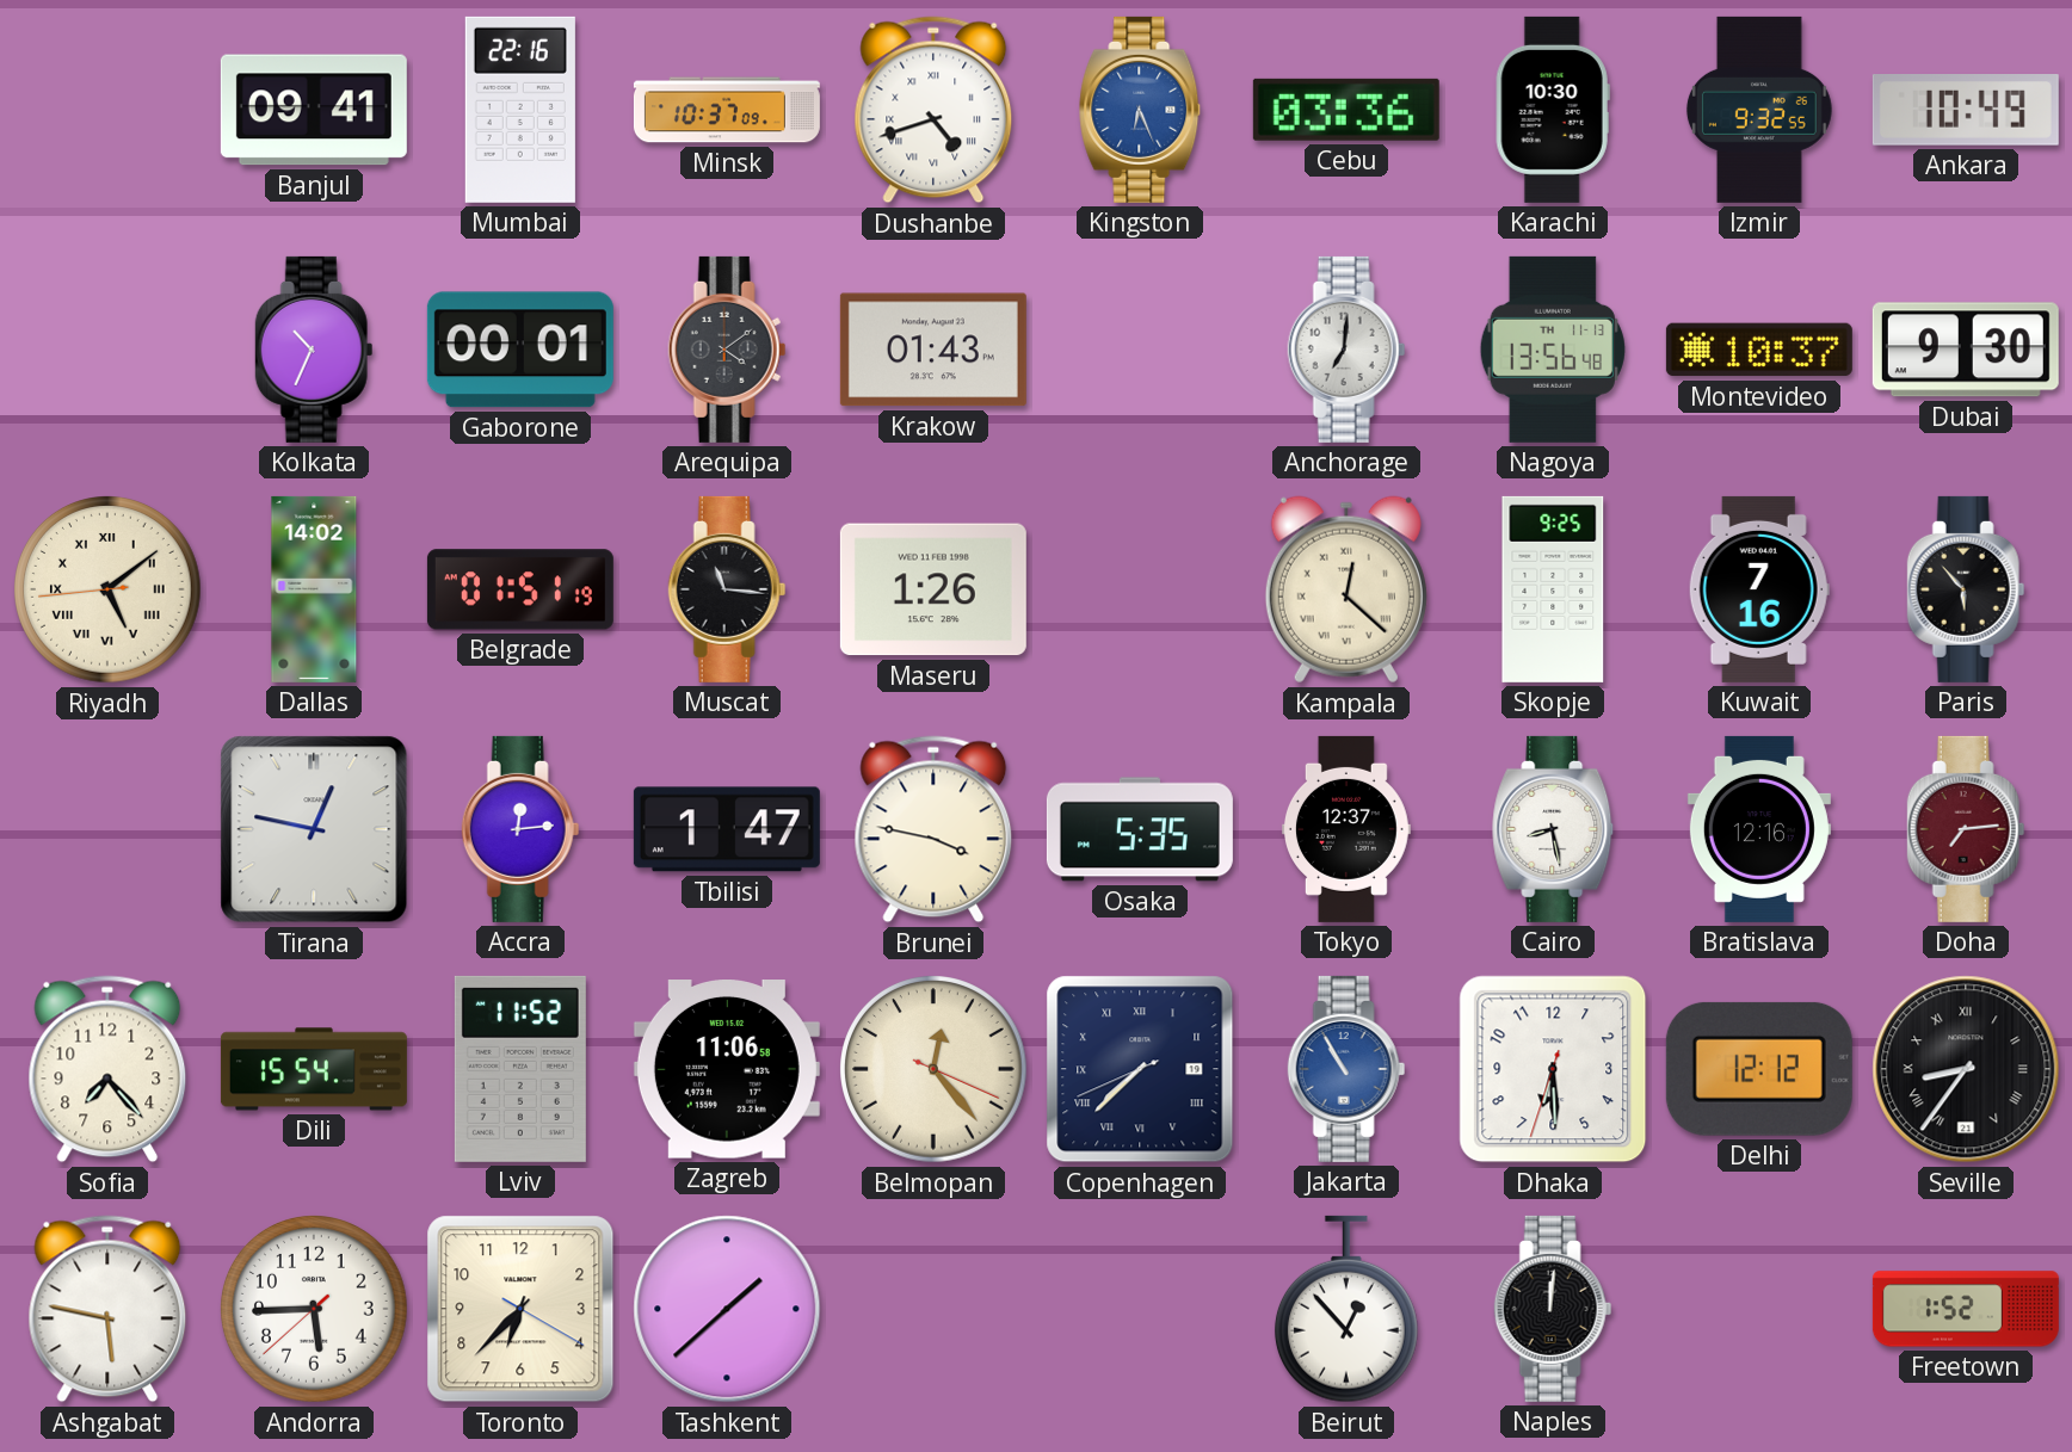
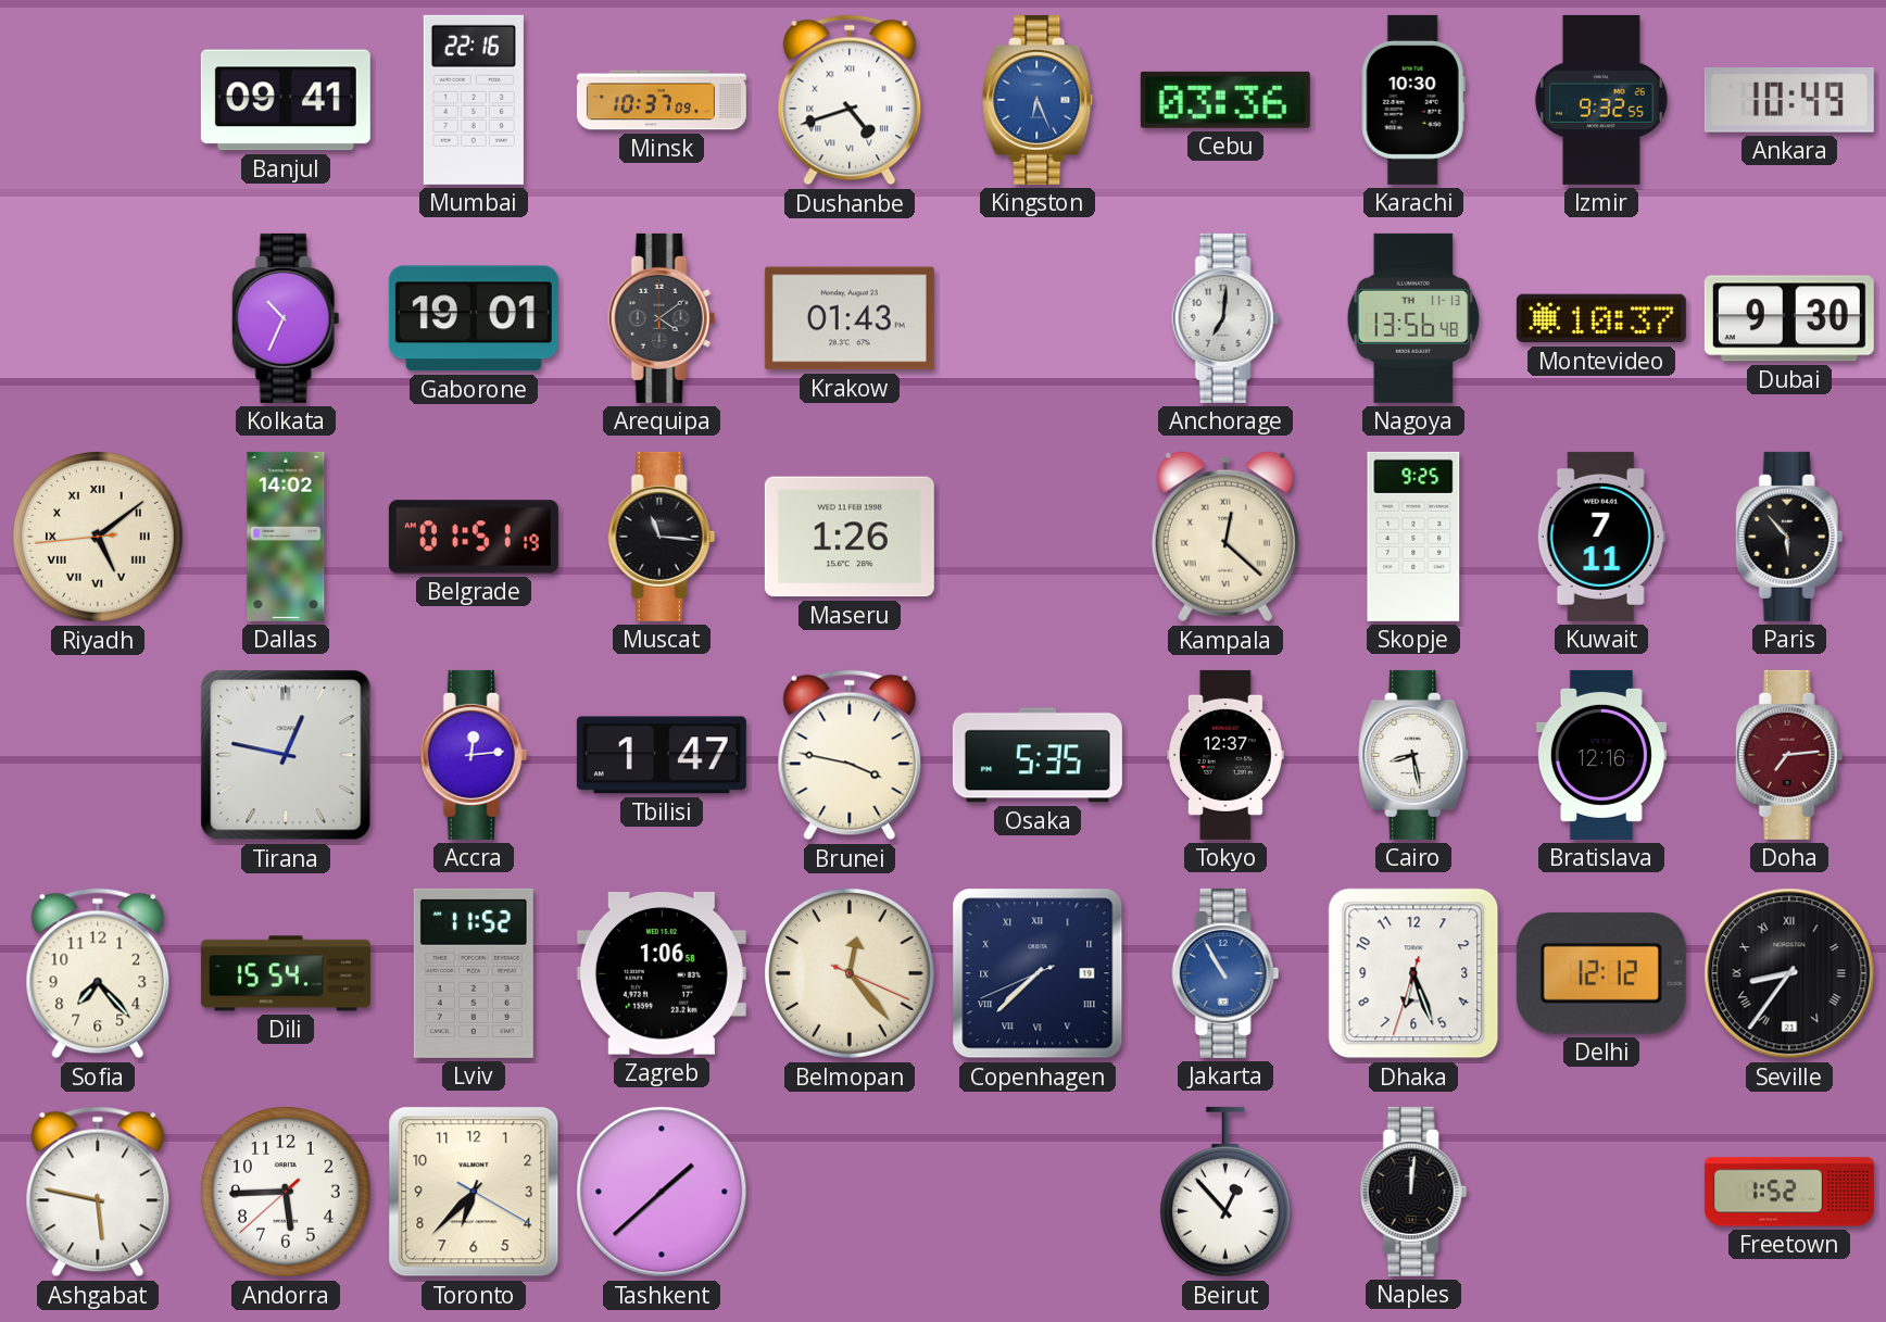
Gaborone: 00:01 -> 19:01
Kuwait: 7:16 -> 7:11
Zagreb: 11:06 -> 1:06
Dhaka: 6:29 -> 6:26
